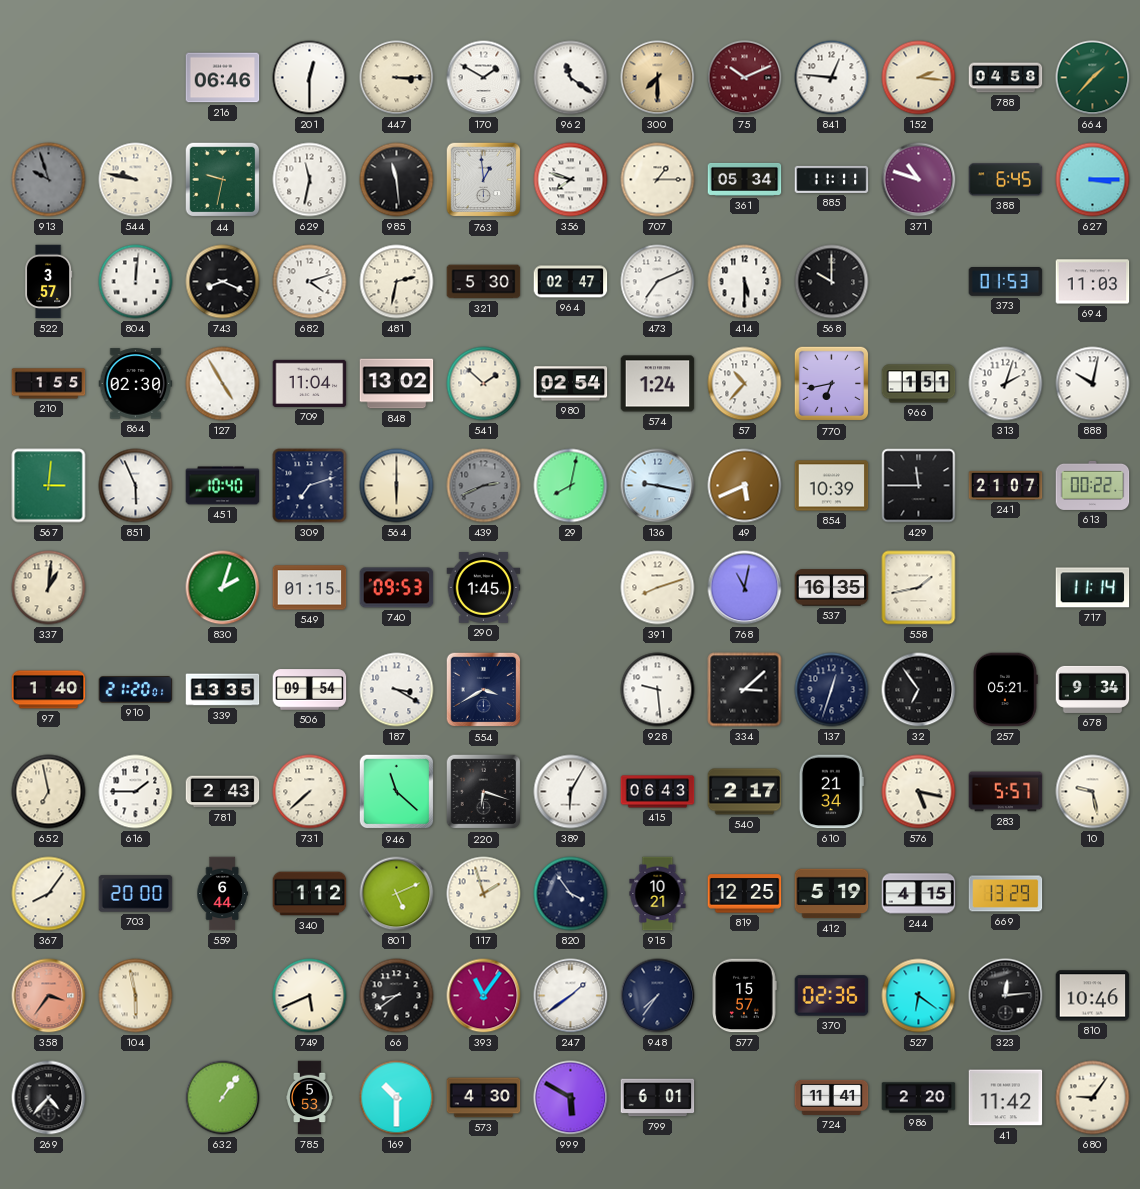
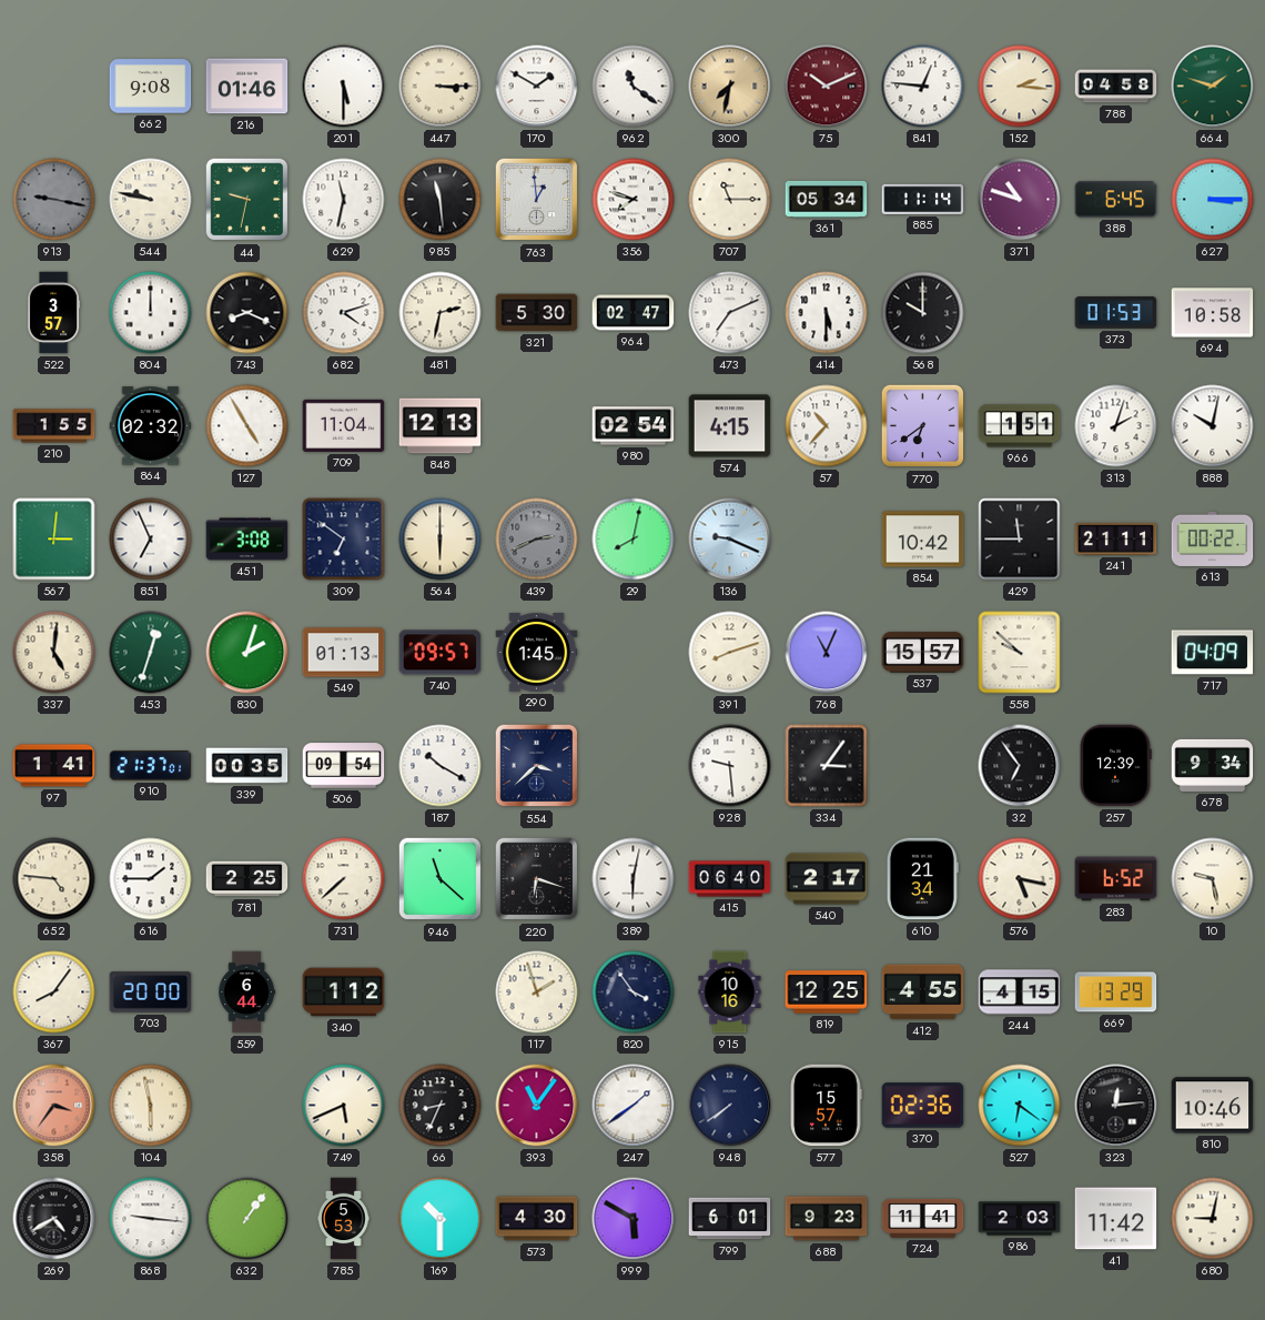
662: none -> 9:08
216: 06:46 -> 01:46
201: 12:30 -> 5:30
300: 7:30 -> 7:32
664: 1:37 -> 1:48
913: 9:57 -> 9:17
707: 1:15 -> 11:15
885: 11:11 -> 11:14
804: 12:01 -> 12:00
694: 11:03 -> 10:58
864: 02:30 -> 02:32
848: 13:02 -> 12:13
541: 1:52 -> none
574: 1:24 -> 4:15
770: 6:43 -> 6:39
851: 5:56 -> 6:56
451: 10:40 -> 3:08
309: 7:12 -> 6:51
136: 9:17 -> 9:19
49: 5:41 -> none
854: 10:39 -> 10:42
241: 21:07 -> 21:11
337: 1:01 -> 5:01
453: none -> 12:33
549: 01:15 -> 01:13
740: 09:53 -> 09:57
768: 11:02 -> 11:04
537: 16:35 -> 15:57
558: 1:43 -> 9:52
717: 11:14 -> 04:09
97: 1:40 -> 1:41
910: 21:20 -> 21:37
339: 13:35 -> 00:35
187: 3:20 -> 10:20
554: 3:40 -> 3:38
334: 3:08 -> 3:06
137: 12:33 -> none
257: 05:21 -> 12:39
652: 6:58 -> 4:46
781: 2:43 -> 2:25
389: 6:05 -> 6:02
415: 06:43 -> 06:40
283: 5:57 -> 6:52
801: 5:11 -> none
915: 10:21 -> 10:16
412: 5:19 -> 4:55
66: 8:39 -> 8:34
948: 7:36 -> 7:39
269: 4:37 -> 4:40
868: none -> 9:16
688: none -> 9:23
986: 2:20 -> 2:03
680: 9:06 -> 9:02
